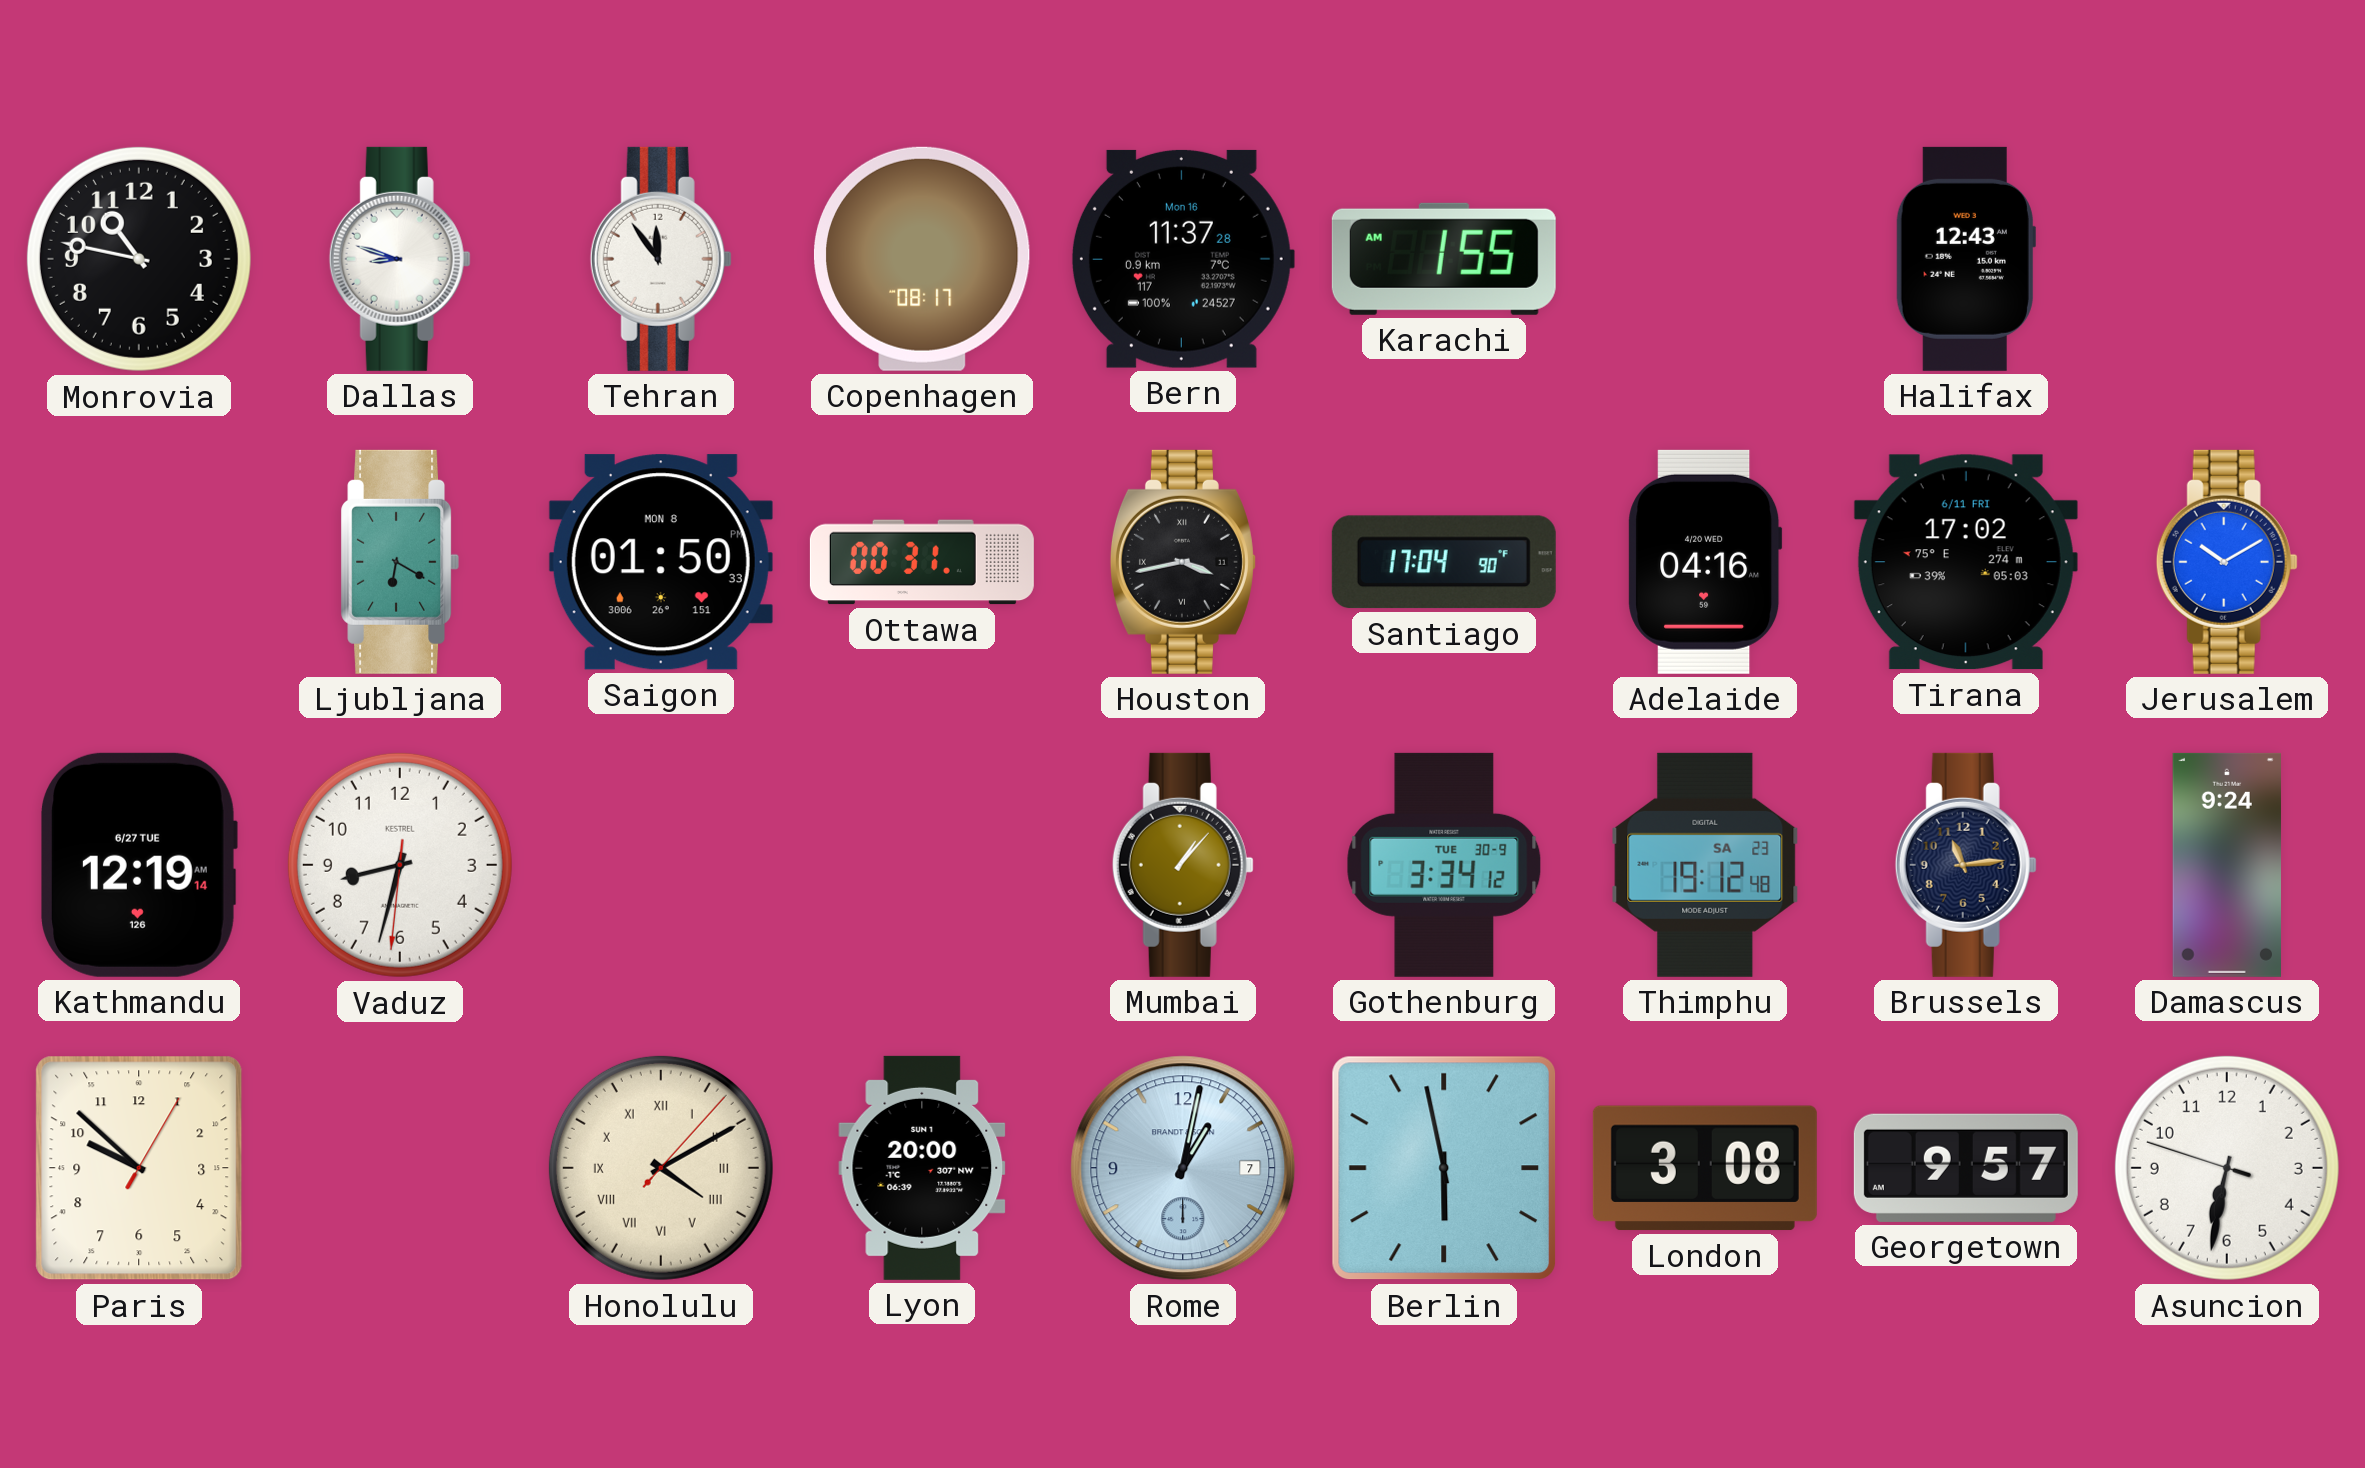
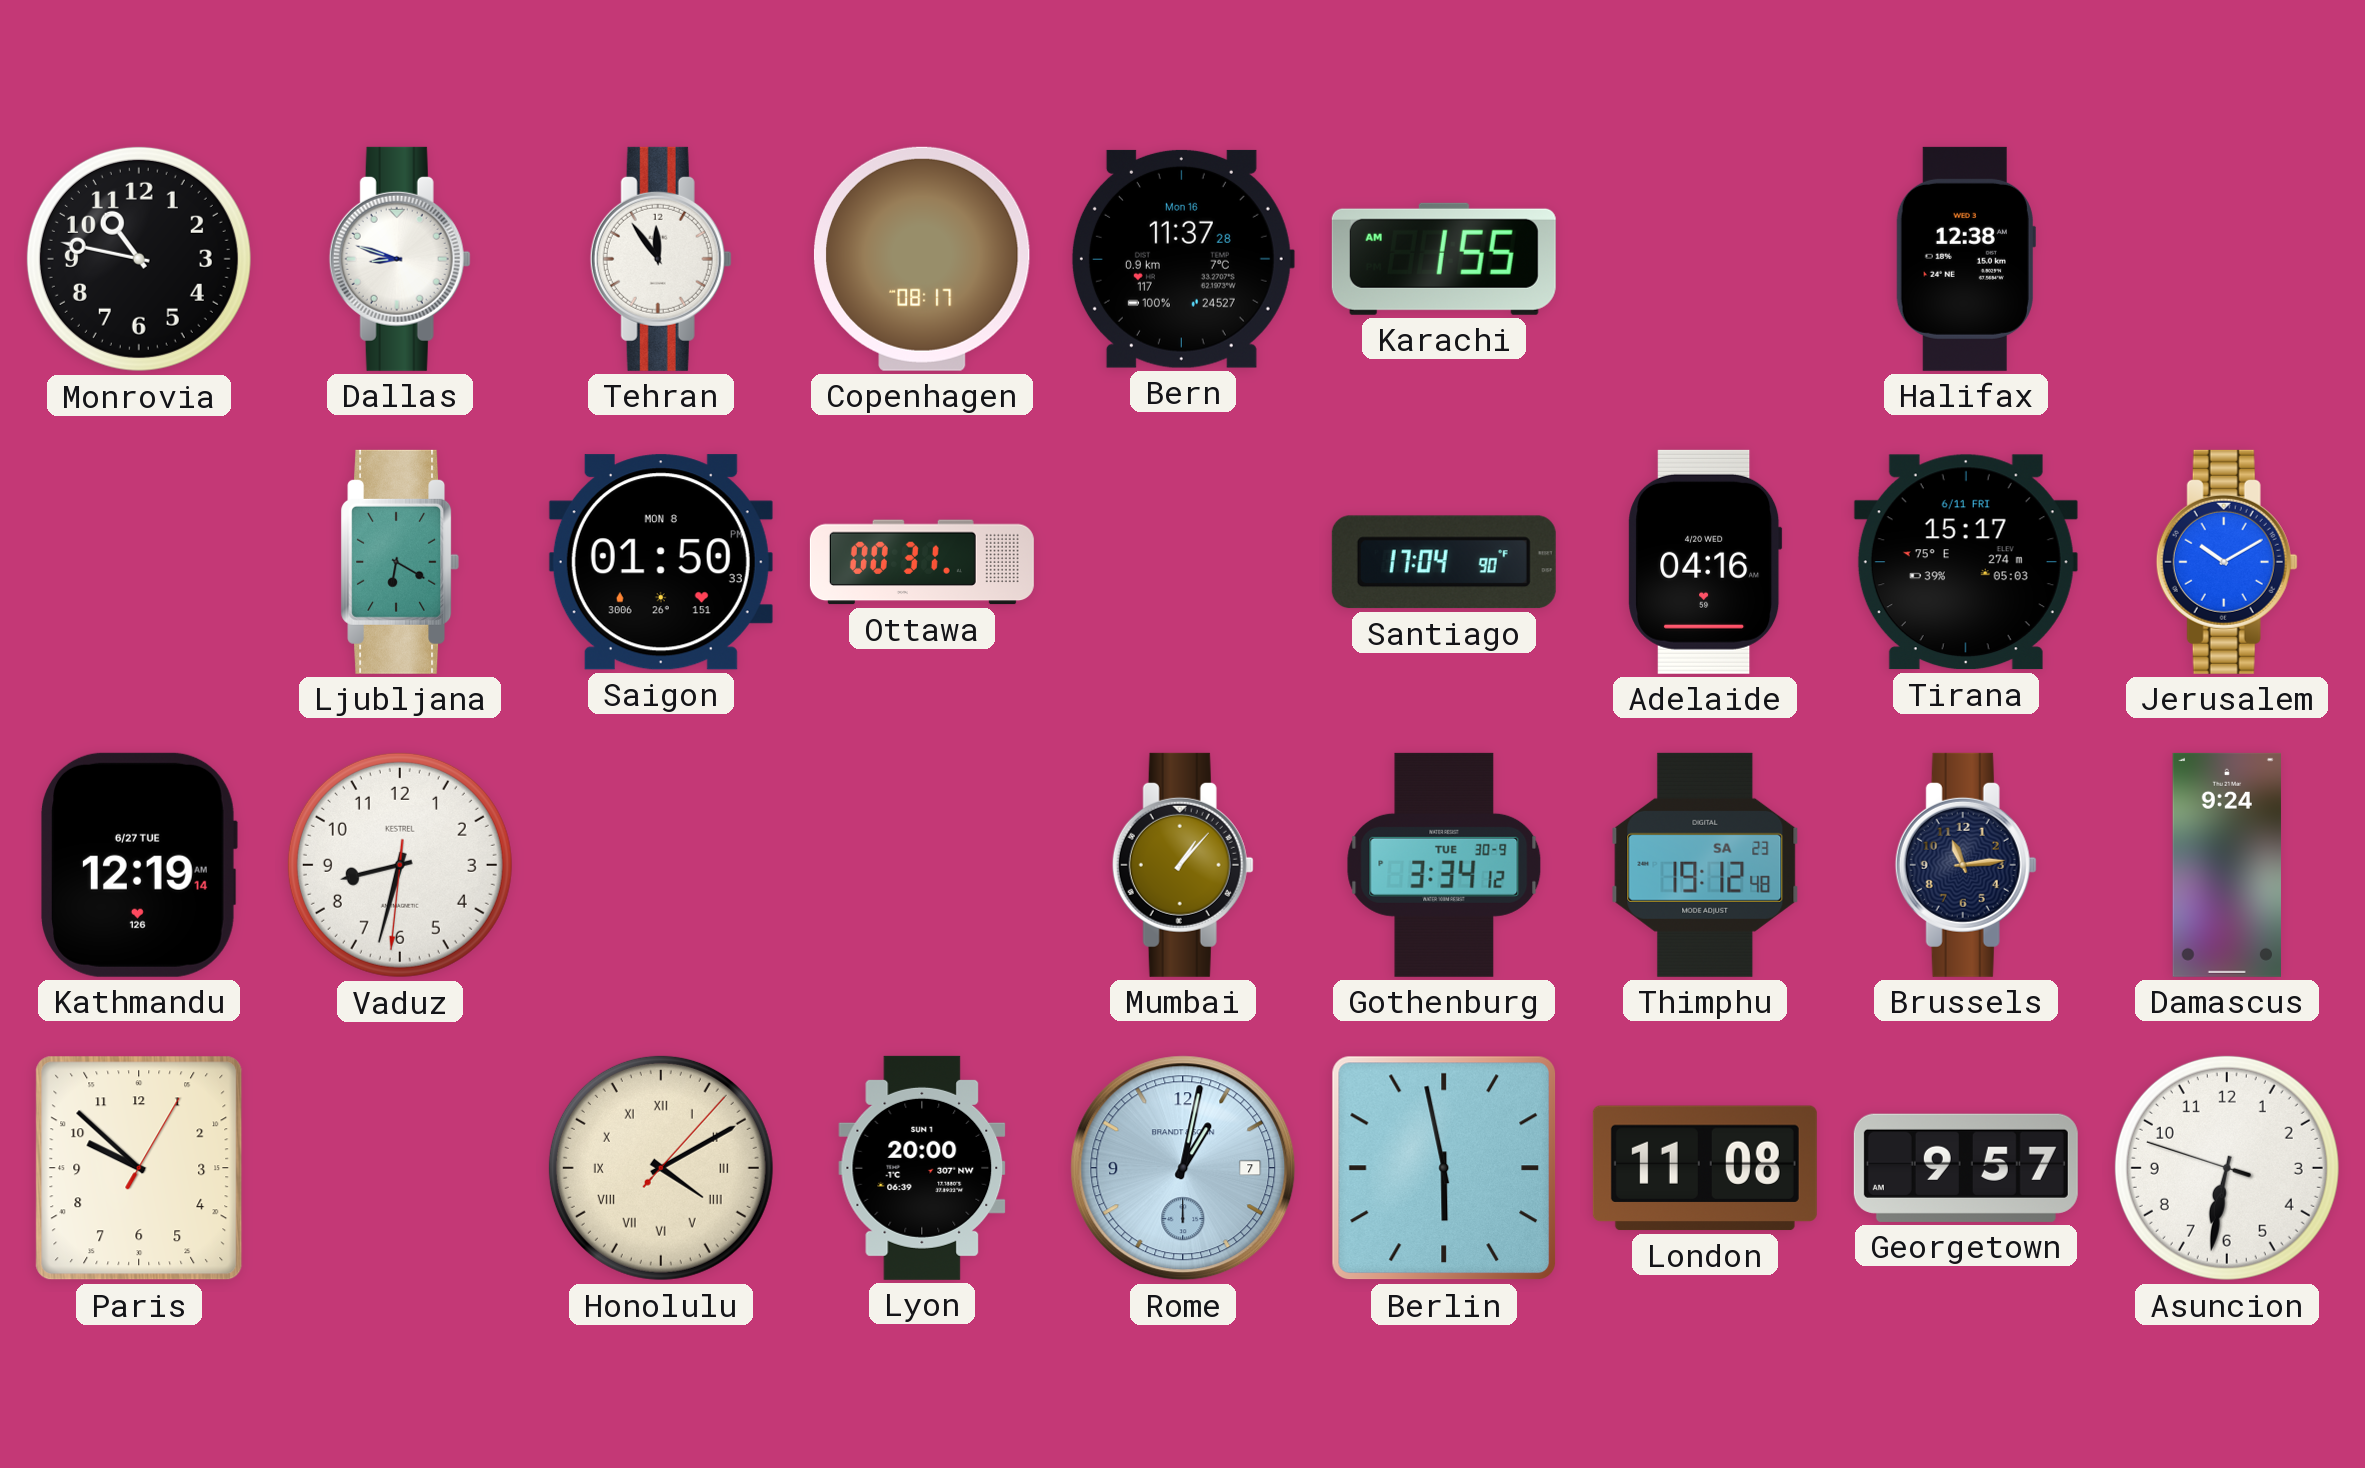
Halifax: 12:43 -> 12:38
Houston: 3:43 -> none
Tirana: 17:02 -> 15:17
London: 3:08 -> 11:08
